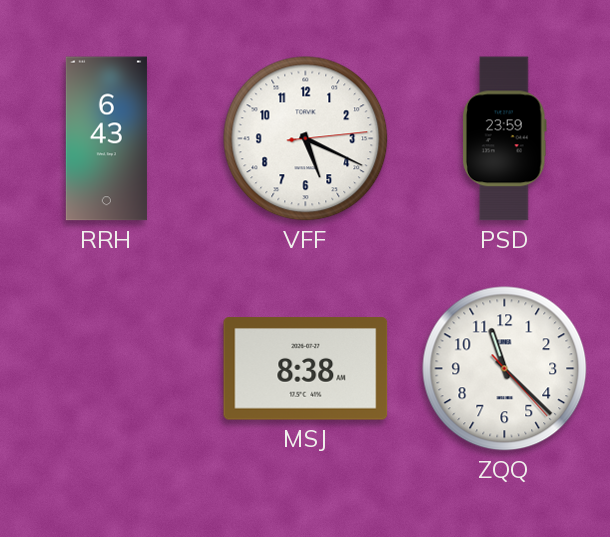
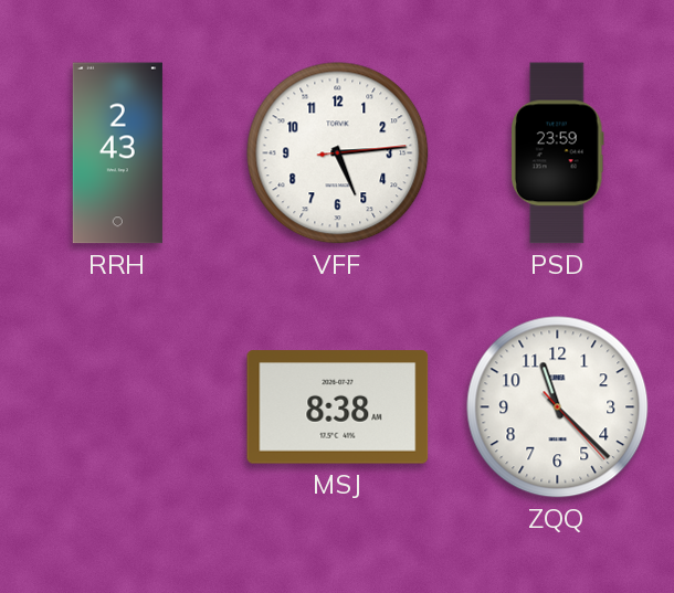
RRH: 6:43 -> 2:43
VFF: 5:19 -> 5:14
